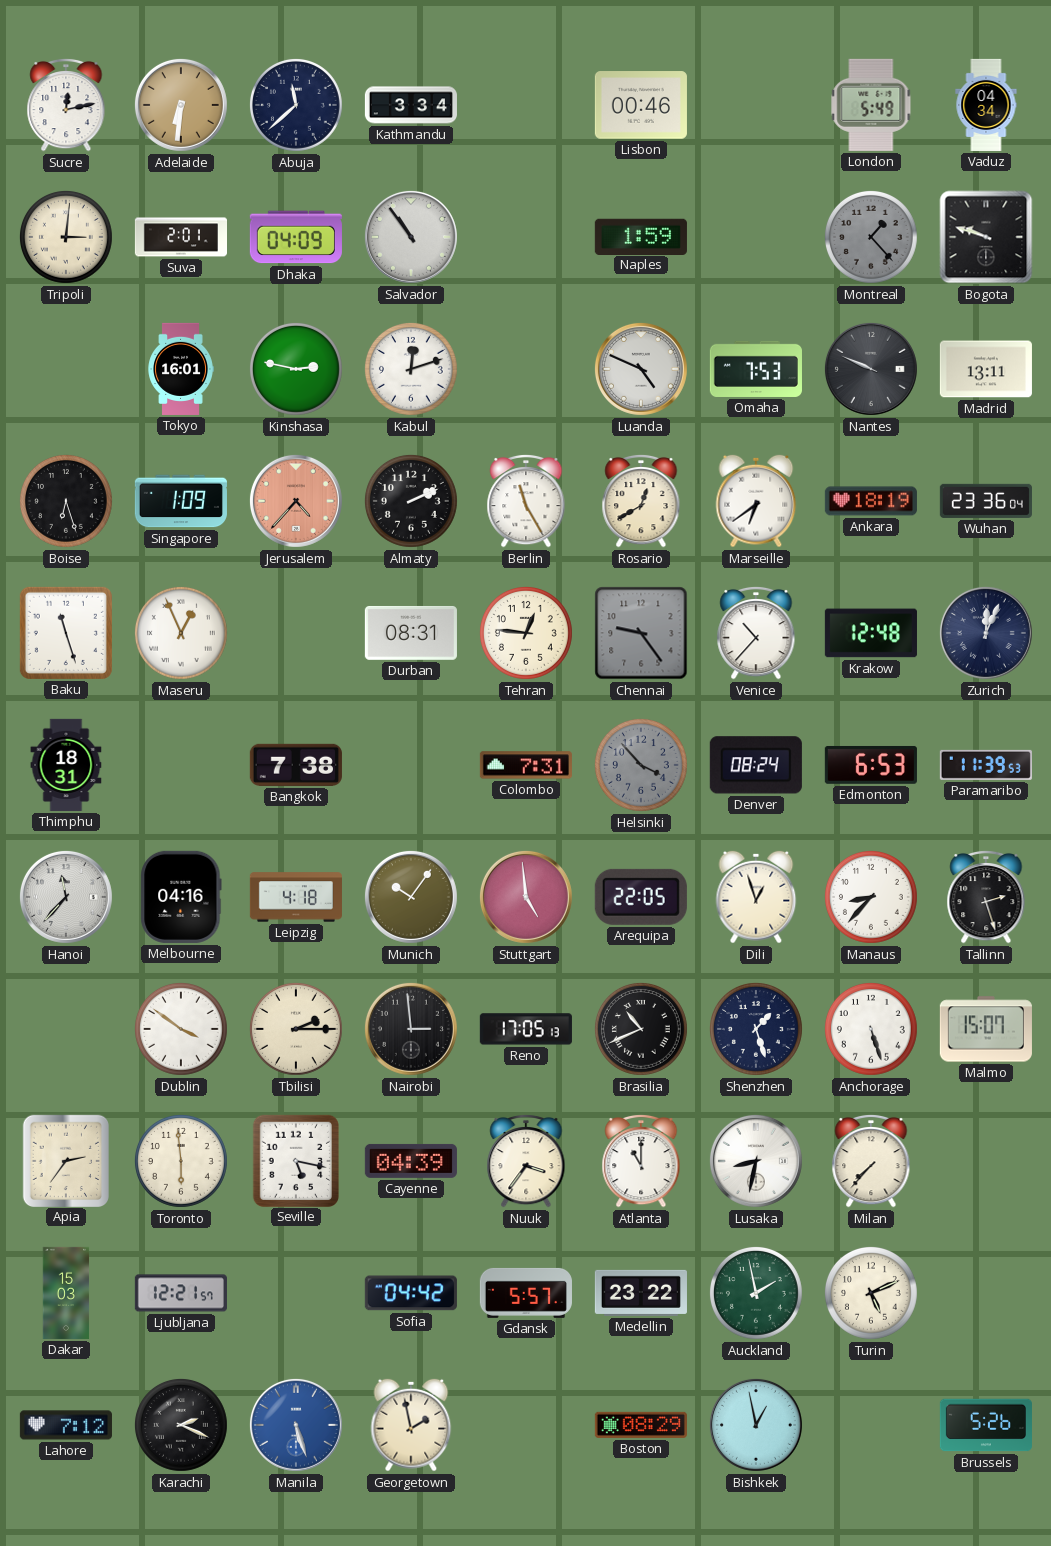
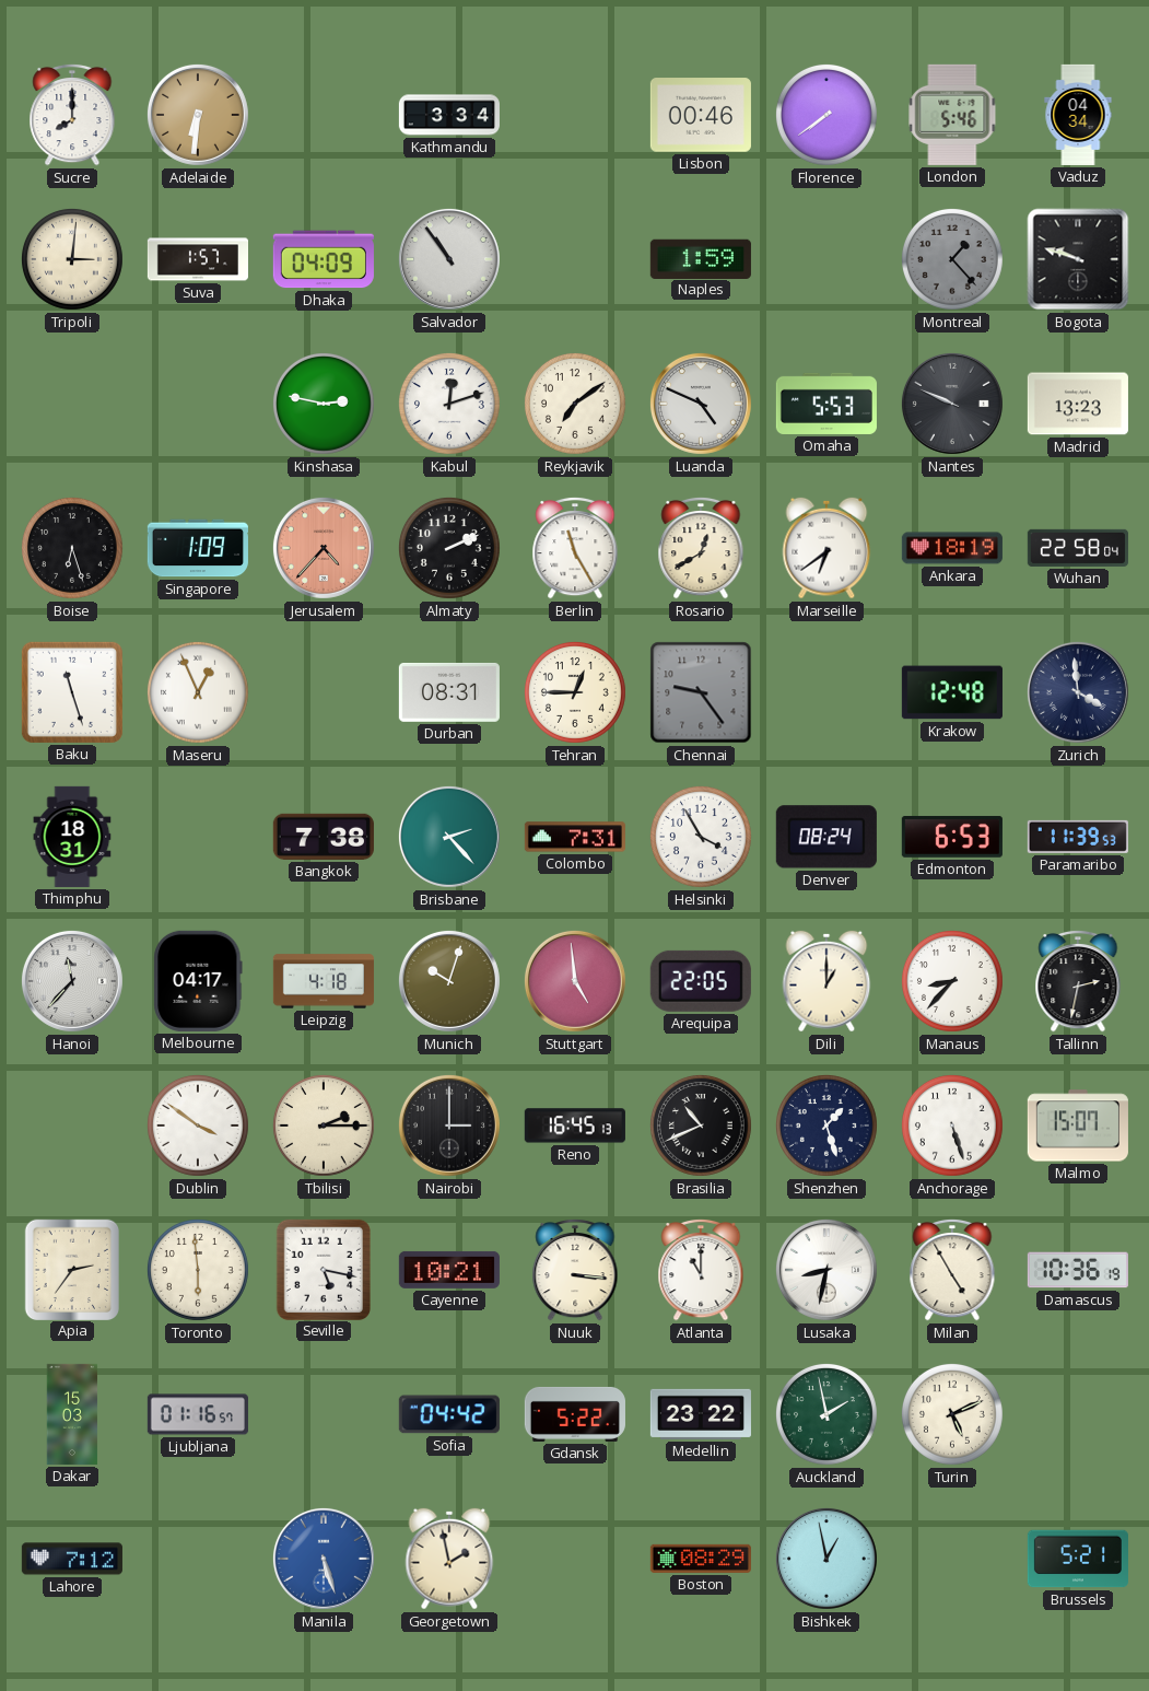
Sucre: 12:13 -> 8:00
Abuja: 11:38 -> none
Florence: none -> 7:39
London: 5:49 -> 5:46
Suva: 2:01 -> 1:57
Tokyo: 16:01 -> none
Reykjavik: none -> 7:09
Omaha: 7:53 -> 5:53
Madrid: 13:11 -> 13:23
Wuhan: 23:36 -> 22:58
Tehran: 12:46 -> 12:45
Venice: 10:37 -> none
Zurich: 12:04 -> 3:59
Brisbane: none -> 2:23
Helsinki: 3:53 -> 3:55
Helsinki dial: grey -> white
Melbourne: 04:16 -> 04:17
Munich: 10:06 -> 10:03
Dili: 12:57 -> 1:00
Tallinn: 2:27 -> 2:32
Nairobi: 2:59 -> 3:00
Reno: 17:05 -> 16:45
Cayenne: 04:39 -> 10:21
Nuuk: 3:36 -> 3:16
Milan: 7:37 -> 4:55
Damascus: none -> 10:36
Ljubljana: 12:21 -> 01:16
Gdansk: 5:57 -> 5:22
Karachi: 2:19 -> none
Brussels: 5:26 -> 5:21
